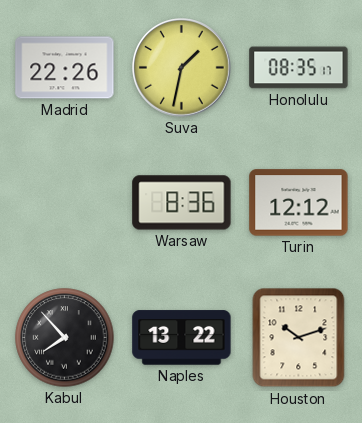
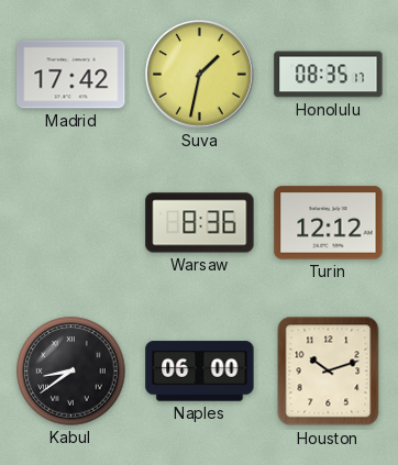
Madrid: 22:26 -> 17:42
Kabul: 7:53 -> 8:39
Naples: 13:22 -> 06:00
